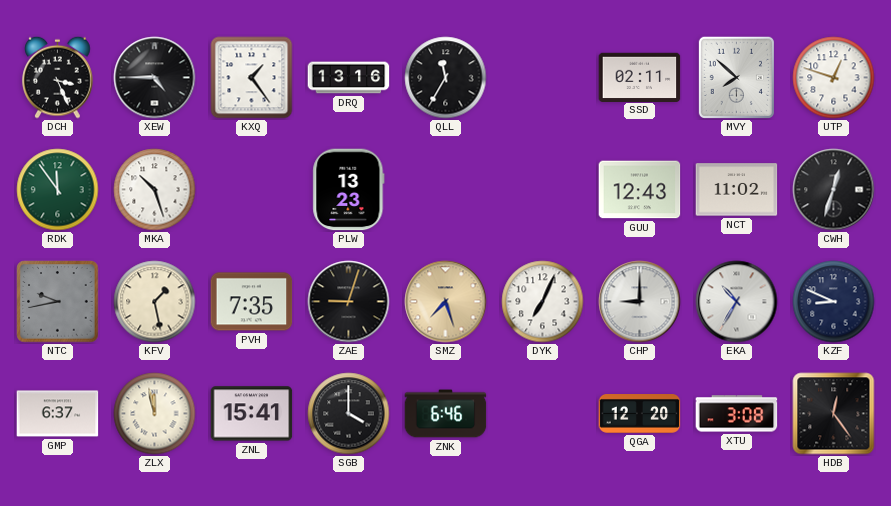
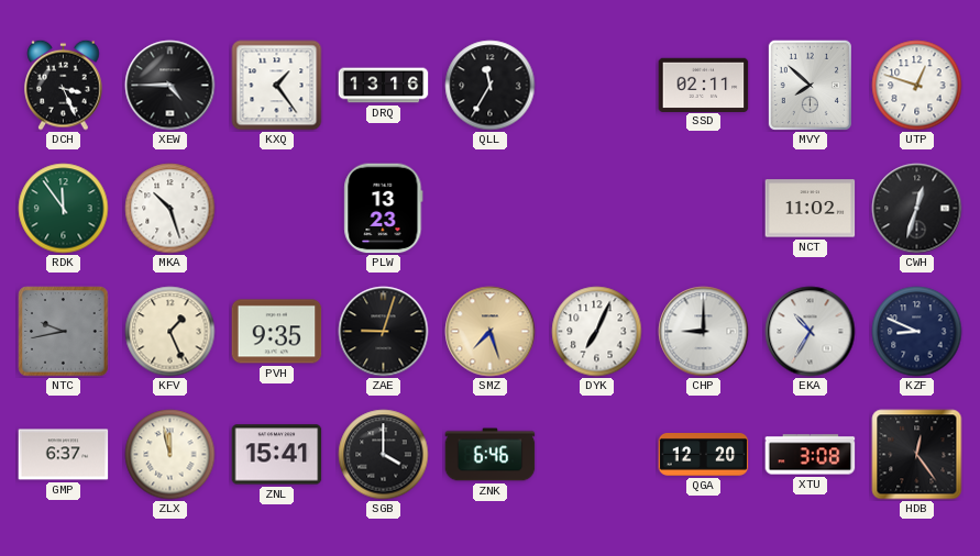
GUU: 12:43 -> none
KFV: 1:28 -> 1:26
PVH: 7:35 -> 9:35
